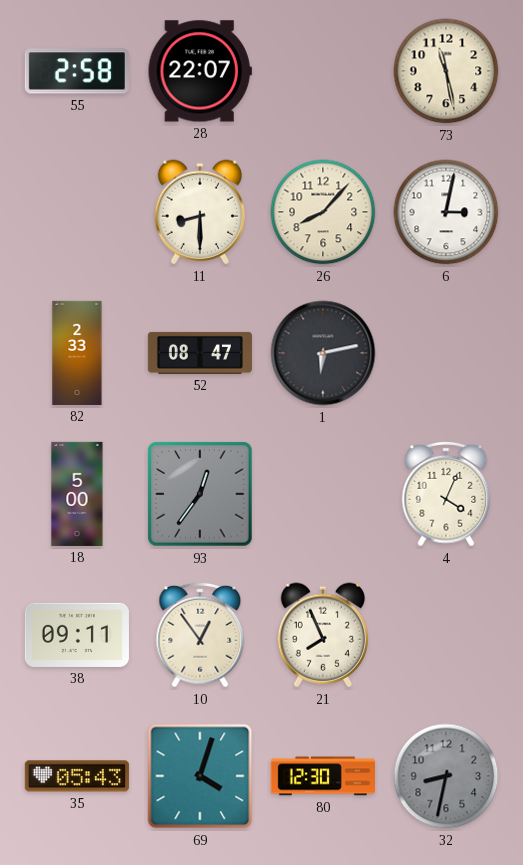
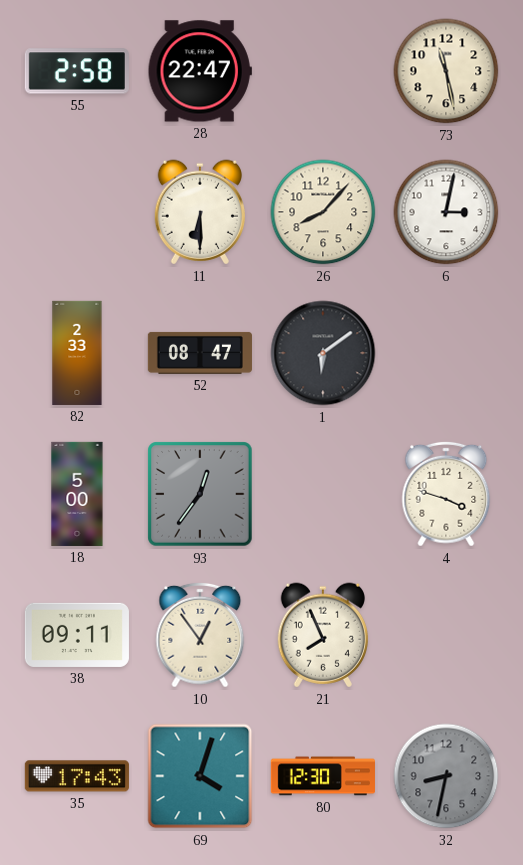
28: 22:07 -> 22:47
11: 8:30 -> 6:30
1: 6:13 -> 6:09
4: 4:04 -> 3:48
35: 05:43 -> 17:43
